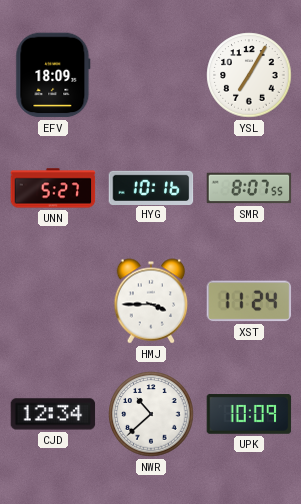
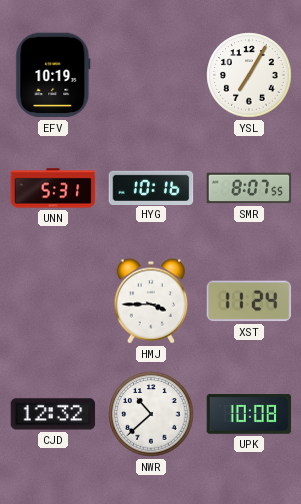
EFV: 18:09 -> 10:19
UNN: 5:27 -> 5:31
CJD: 12:34 -> 12:32
UPK: 10:09 -> 10:08
